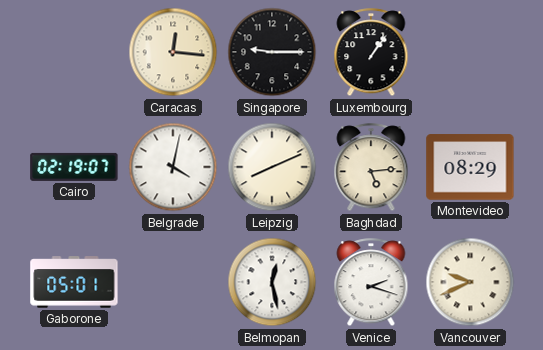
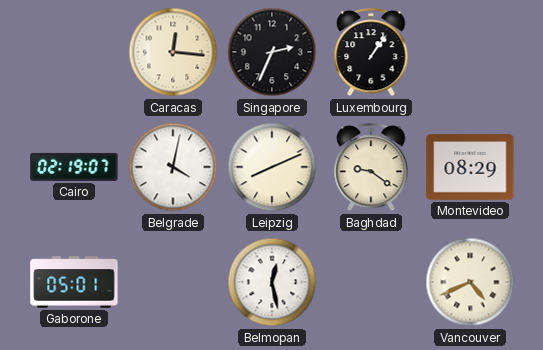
Singapore: 9:15 -> 2:34
Baghdad: 5:14 -> 9:21
Venice: 2:18 -> none
Vancouver: 9:41 -> 4:41
